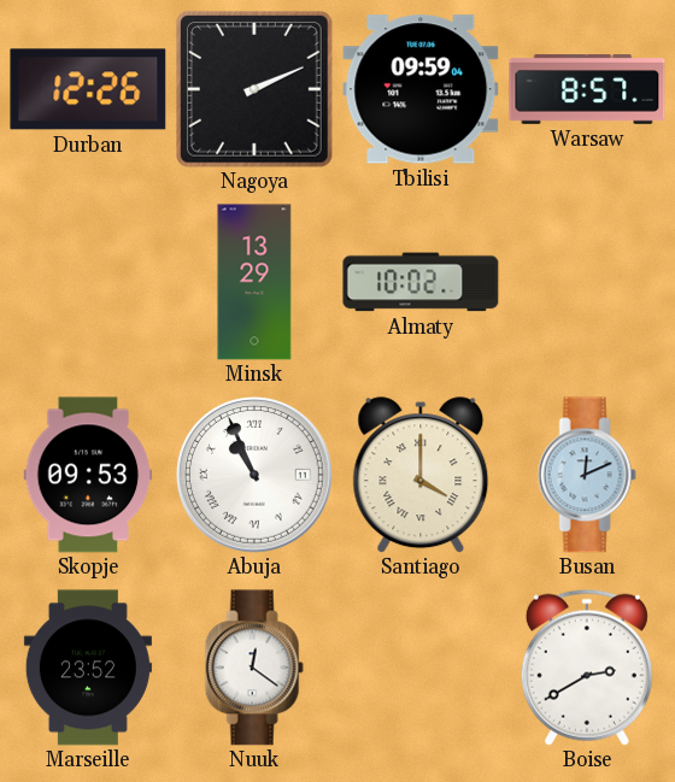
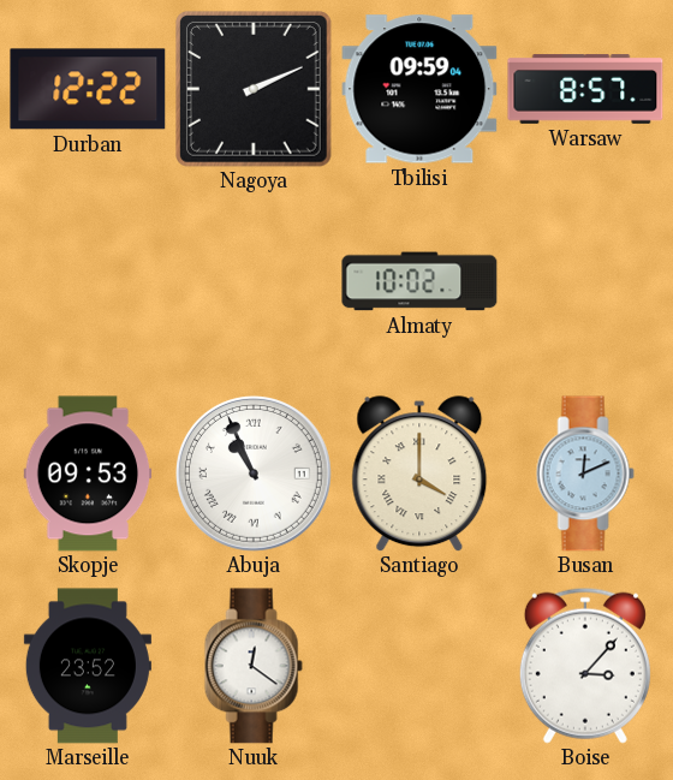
Durban: 12:26 -> 12:22
Minsk: 13:29 -> none
Boise: 2:40 -> 3:07
